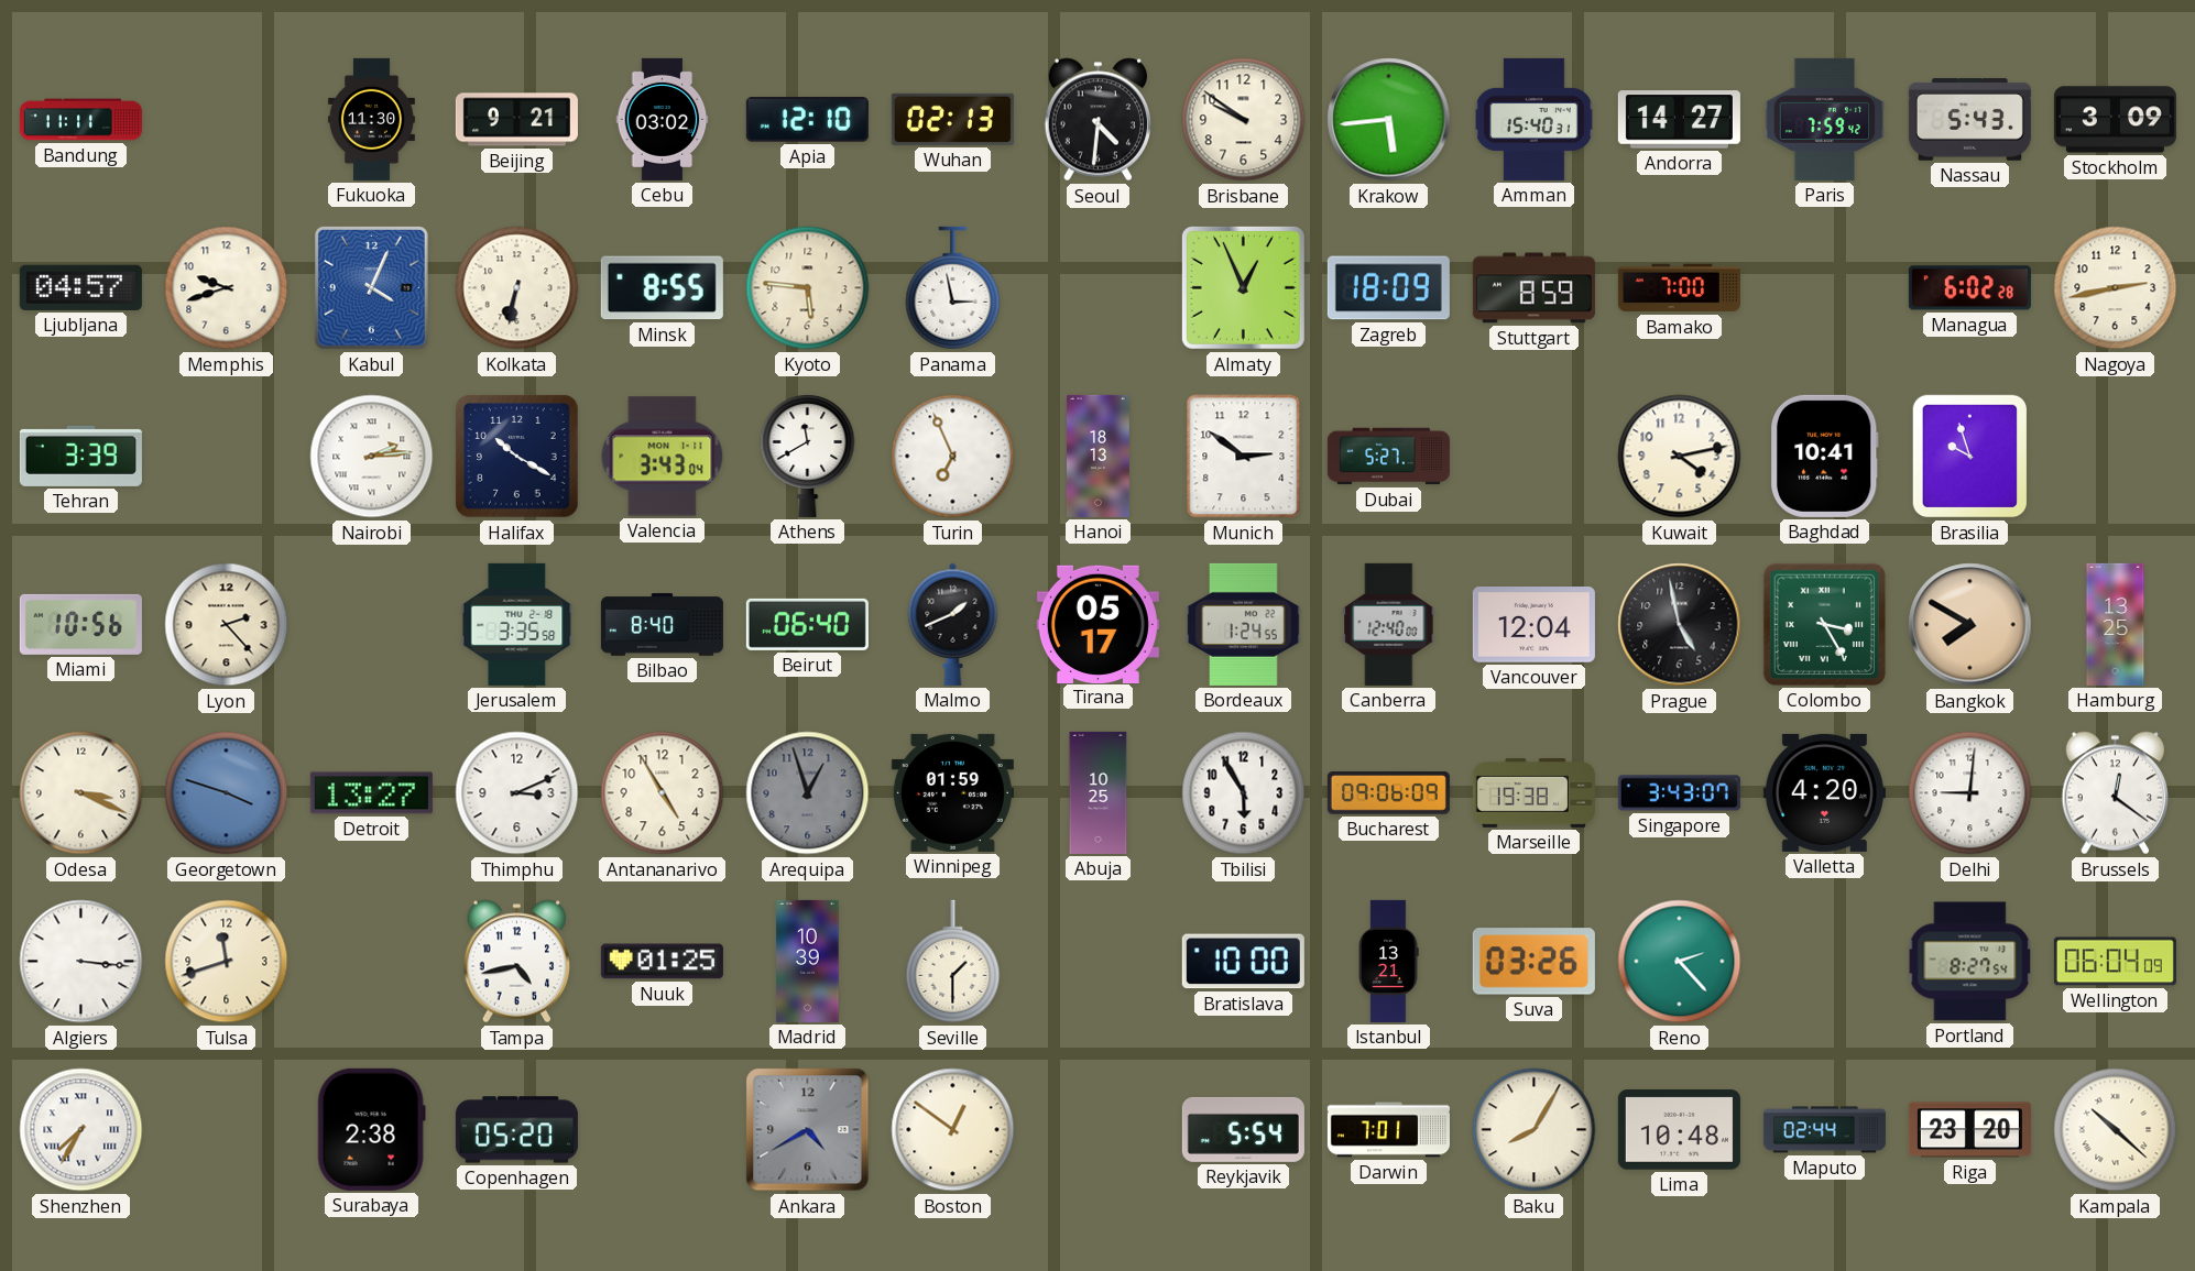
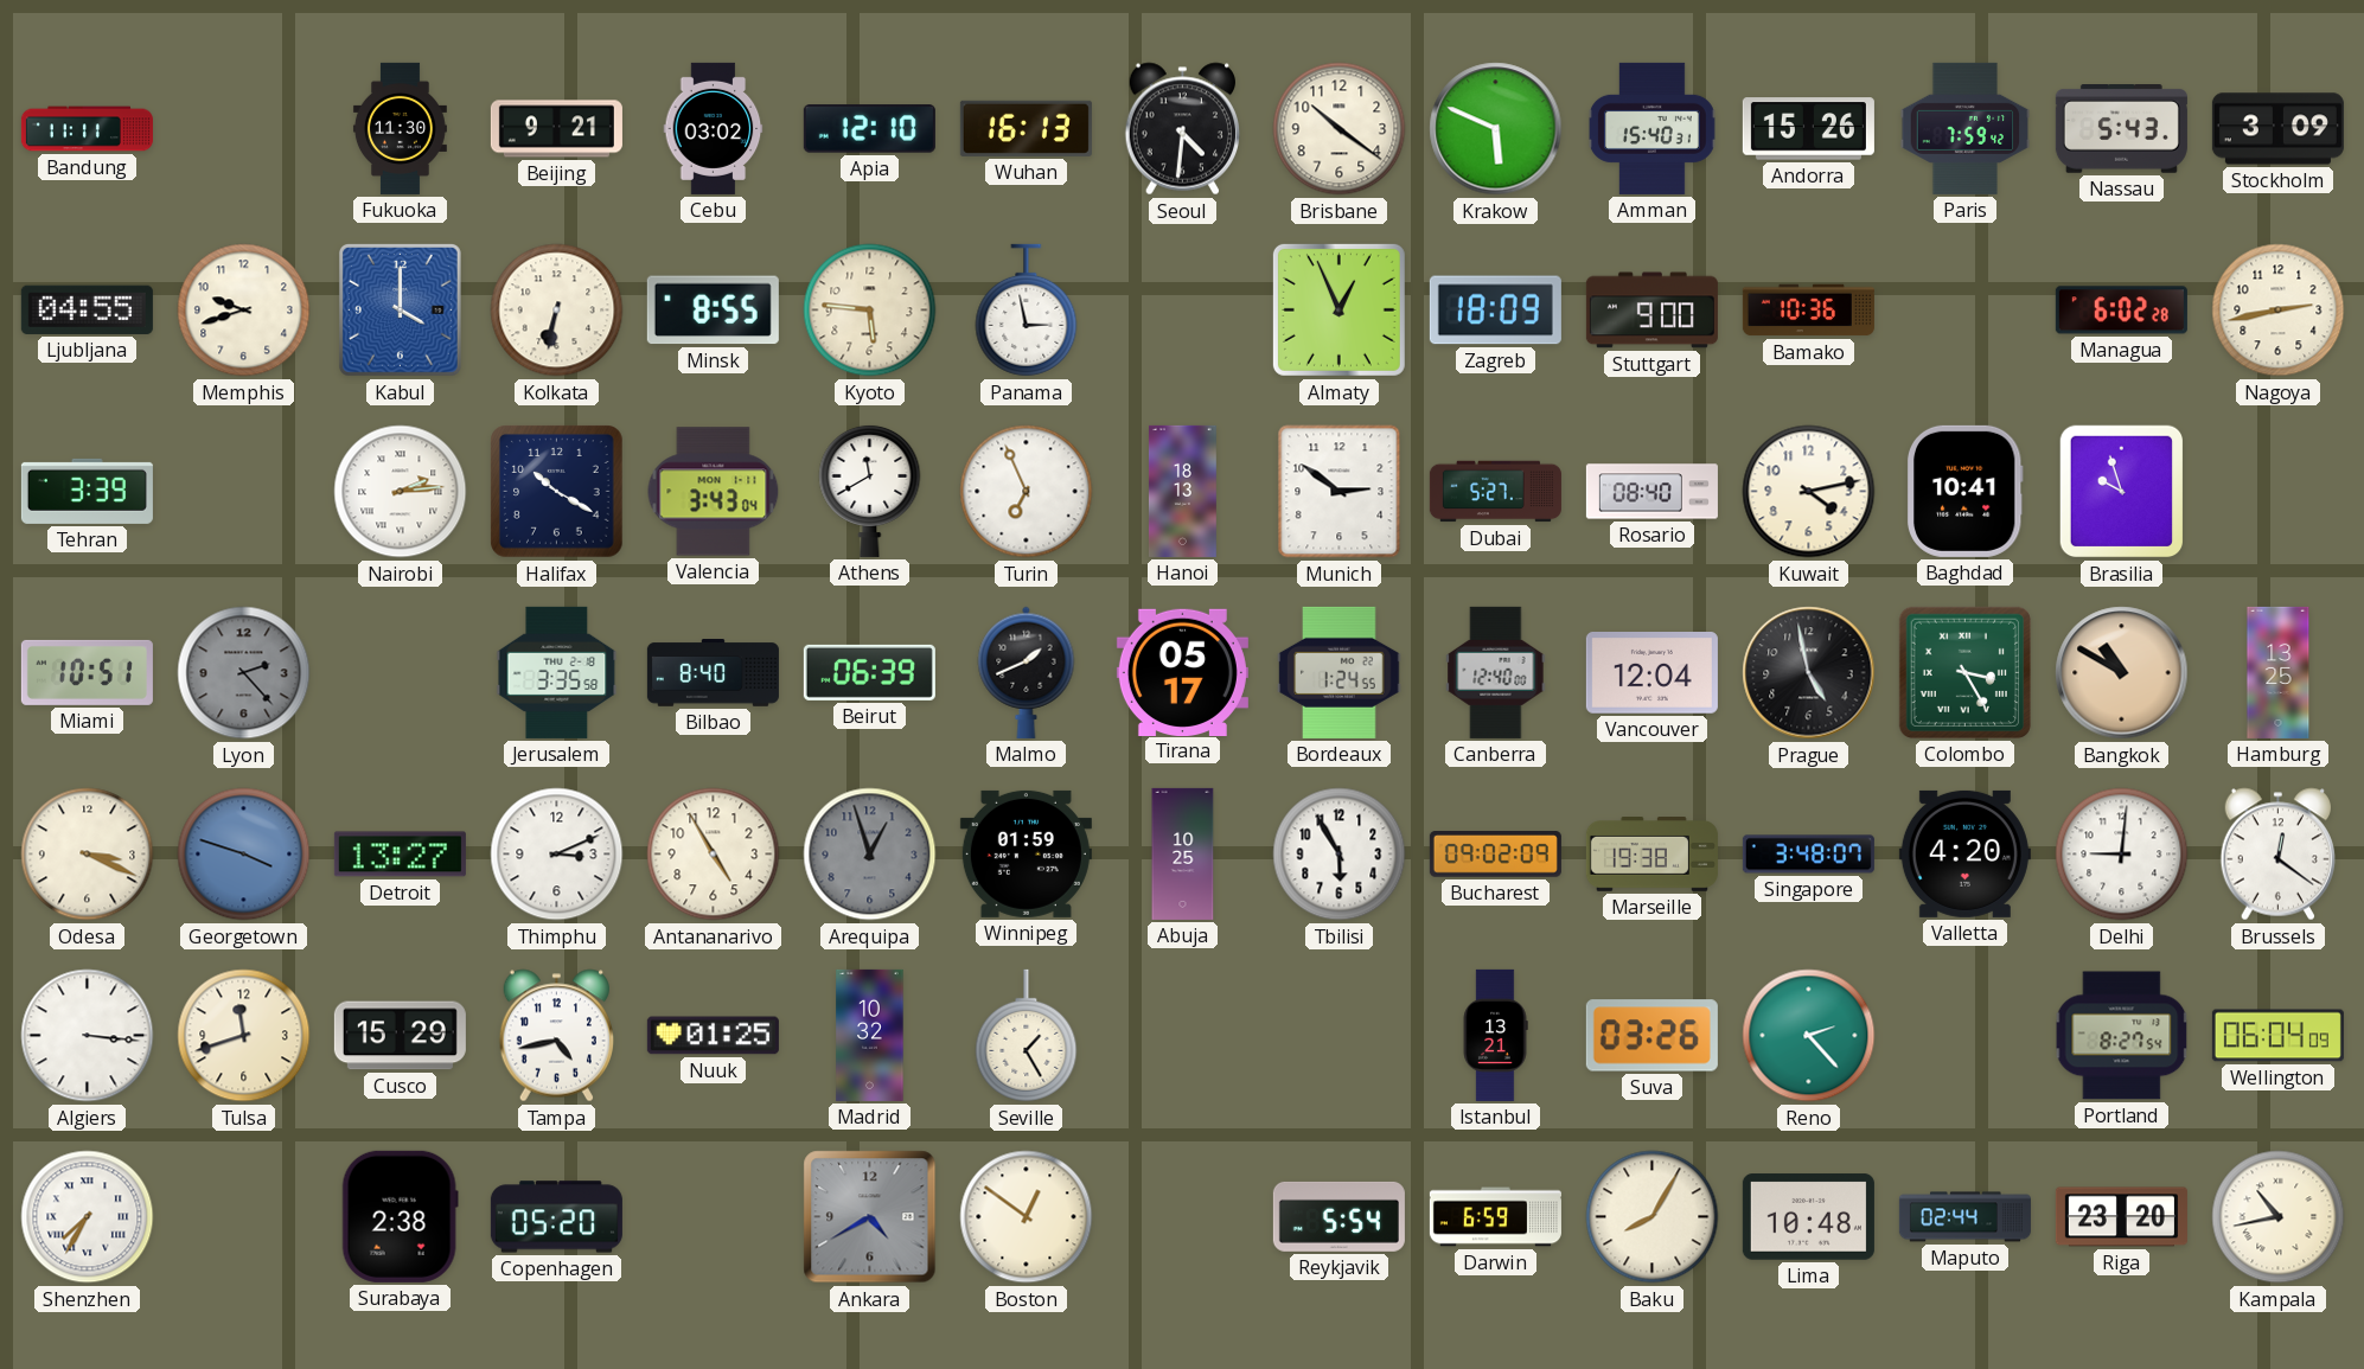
Wuhan: 02:13 -> 16:13
Brisbane: 9:51 -> 10:21
Krakow: 5:44 -> 5:49
Andorra: 14:27 -> 15:26
Ljubljana: 04:57 -> 04:55
Kabul: 4:04 -> 4:00
Stuttgart: 8:59 -> 9:00
Bamako: 7:00 -> 10:36
Rosario: none -> 08:40
Miami: 10:56 -> 10:51
Lyon dial: cream -> grey
Beirut: 06:40 -> 06:39
Bangkok: 7:50 -> 10:50
Bucharest: 09:06 -> 09:02
Singapore: 3:43 -> 3:48
Cusco: none -> 15:29
Madrid: 10:39 -> 10:32
Seville: 1:30 -> 1:25
Bratislava: 10:00 -> none
Darwin: 7:01 -> 6:59
Kampala: 10:22 -> 10:43
